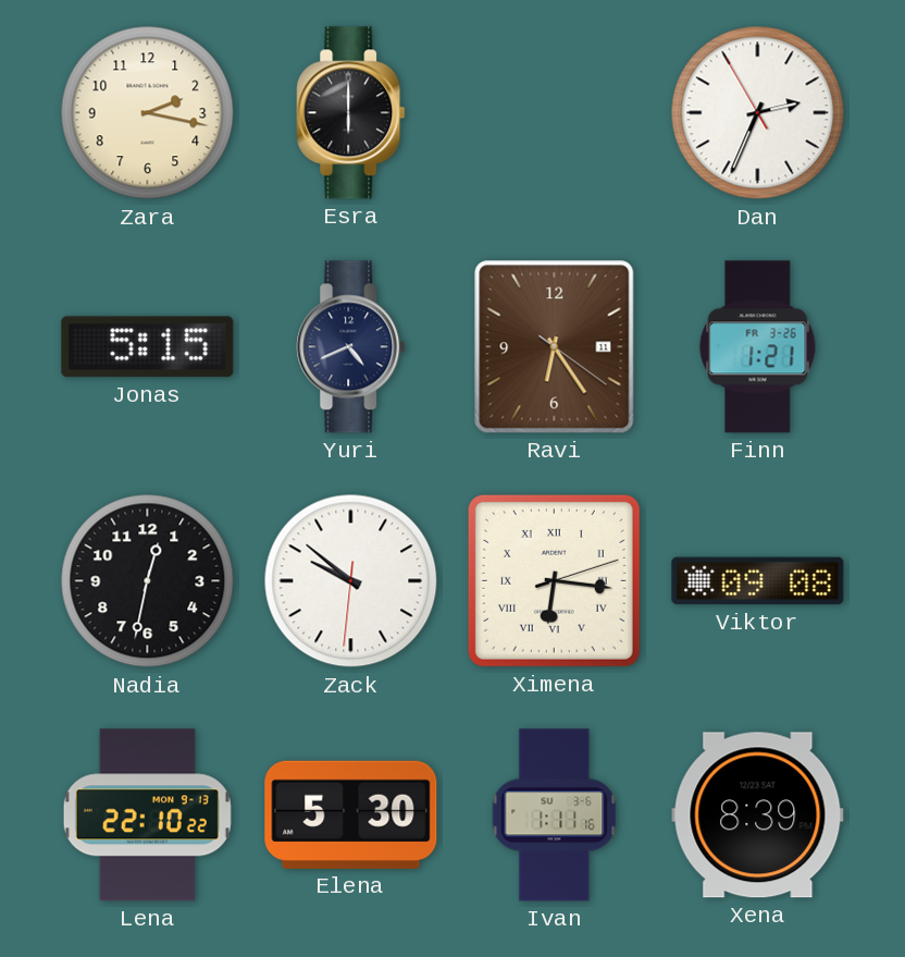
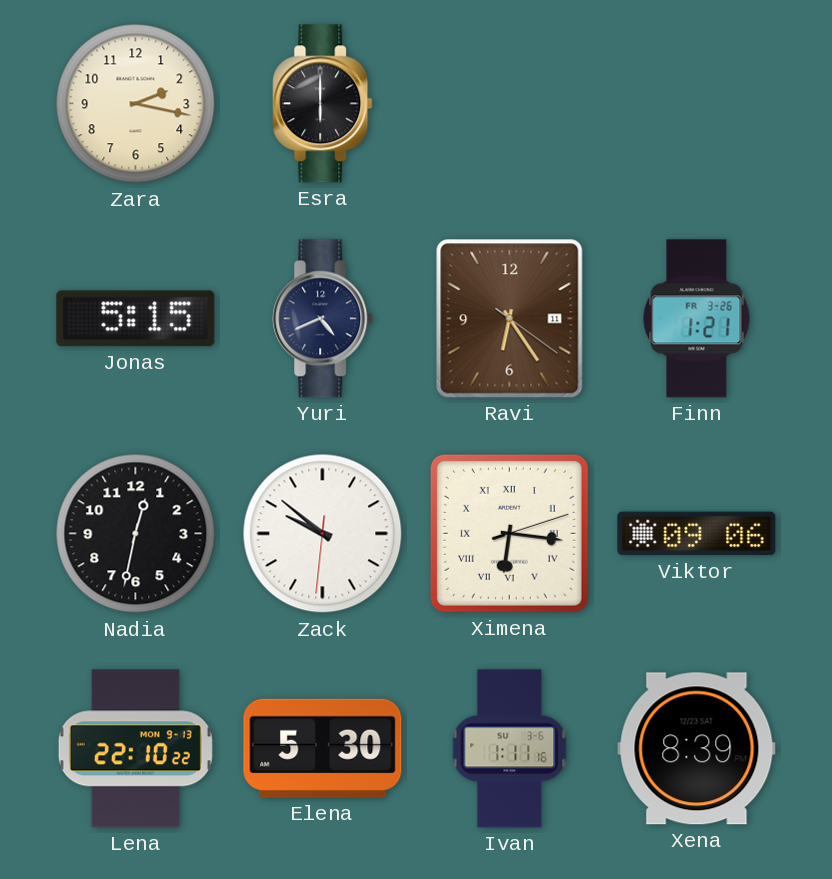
Dan: 2:33 -> none
Viktor: 09:08 -> 09:06
